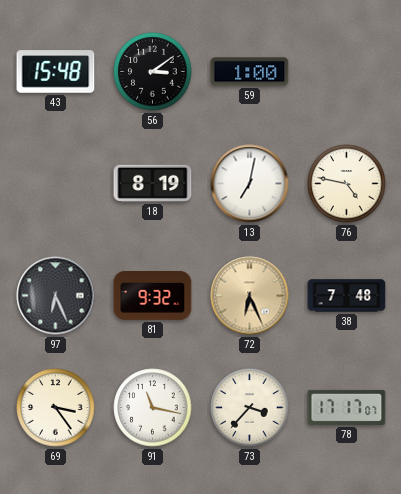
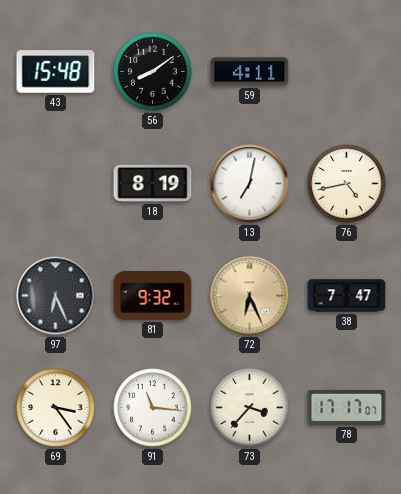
56: 3:09 -> 8:09
59: 1:00 -> 4:11
76: 4:47 -> 4:43
38: 7:48 -> 7:47
91: 11:17 -> 11:16
